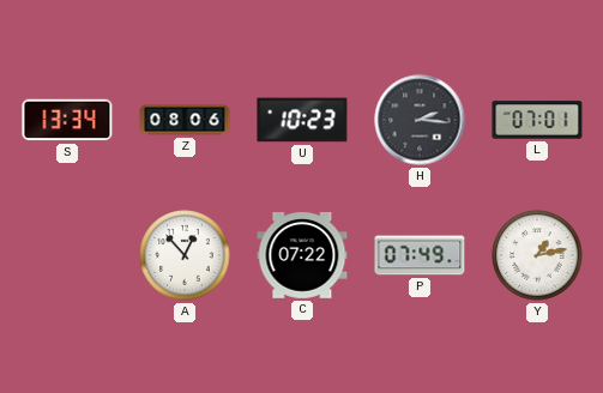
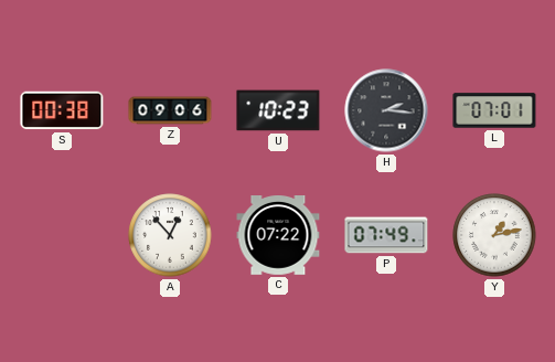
S: 13:34 -> 00:38
Z: 08:06 -> 09:06
